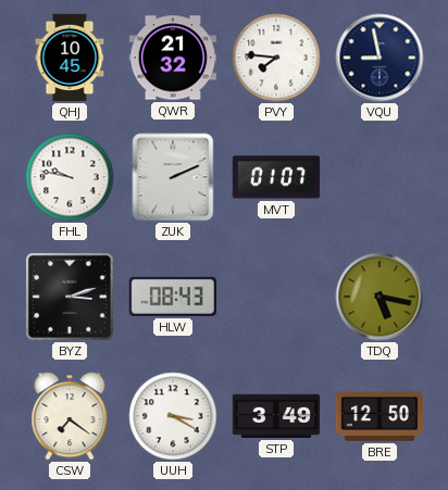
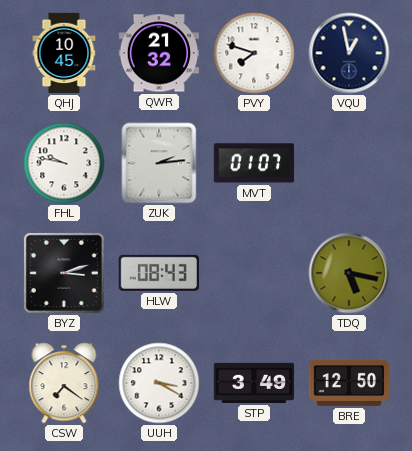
PVY: 7:46 -> 7:48
VQU: 8:58 -> 12:58
ZUK: 2:11 -> 2:14
